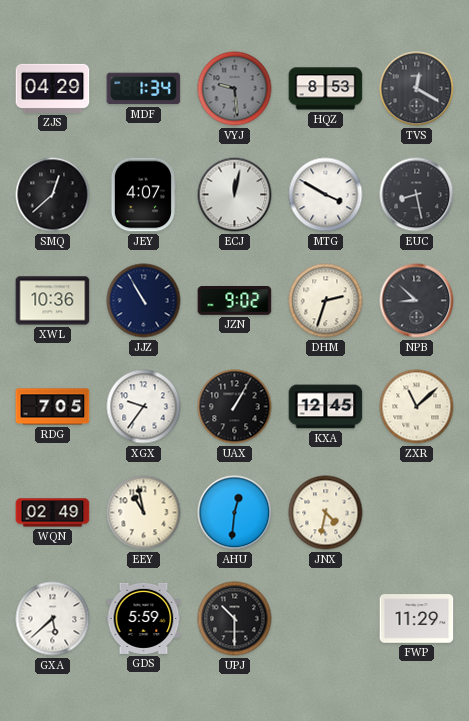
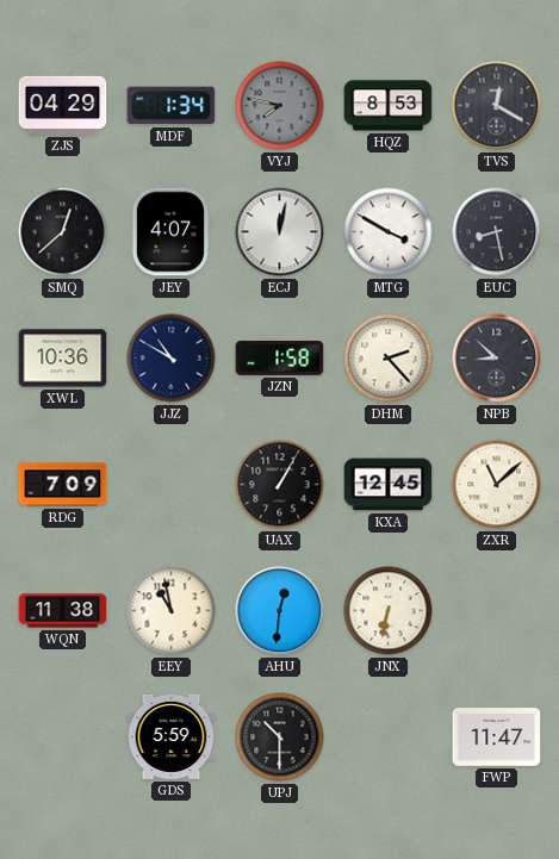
VYJ: 9:29 -> 7:47
JJZ: 10:55 -> 10:50
JZN: 9:02 -> 1:58
DHM: 2:33 -> 2:23
RDG: 7:05 -> 7:09
XGX: 9:36 -> none
WQN: 02:49 -> 11:38
JNX: 4:32 -> 6:32
GXA: 5:38 -> none
FWP: 11:29 -> 11:47
